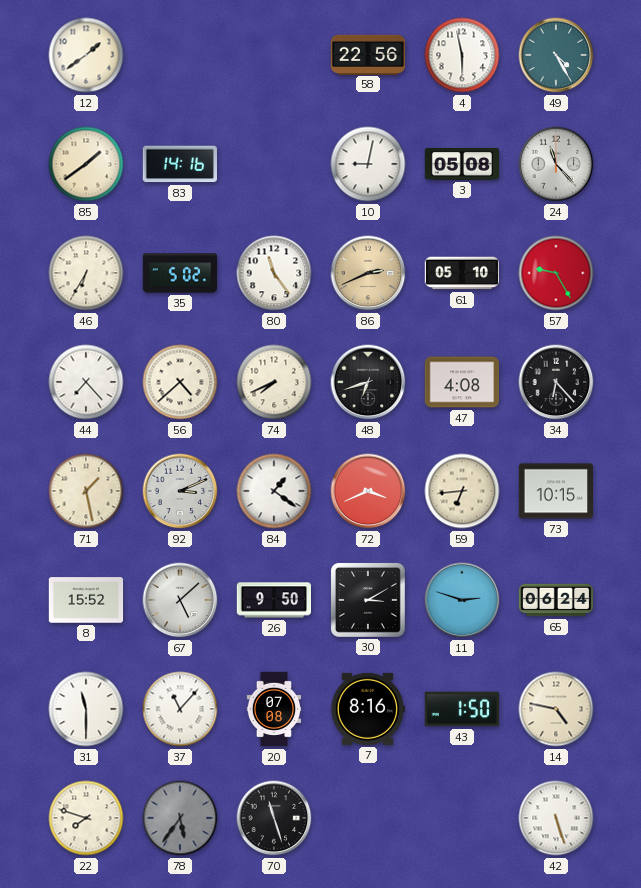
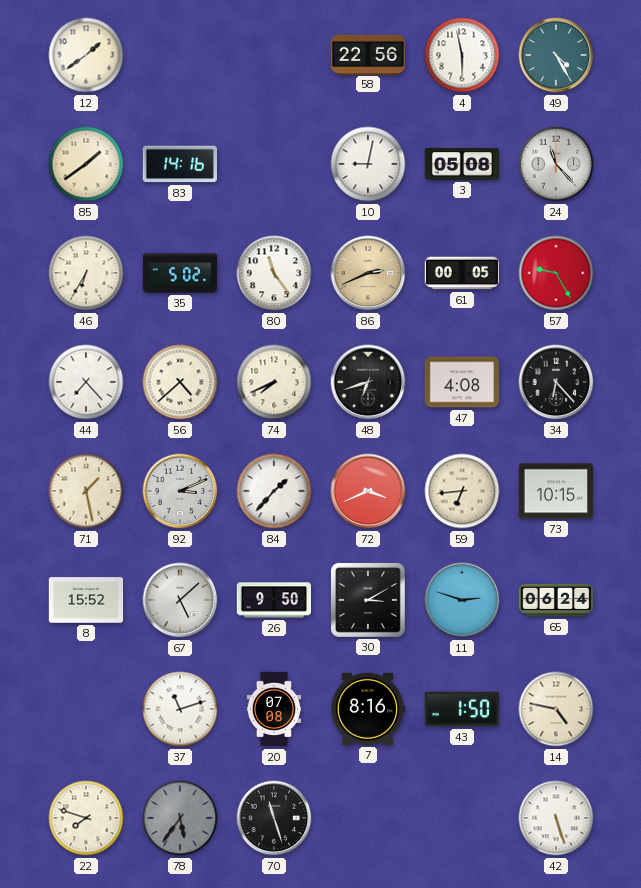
61: 05:10 -> 00:05
84: 1:21 -> 1:37
31: 11:30 -> none
37: 11:07 -> 11:12
